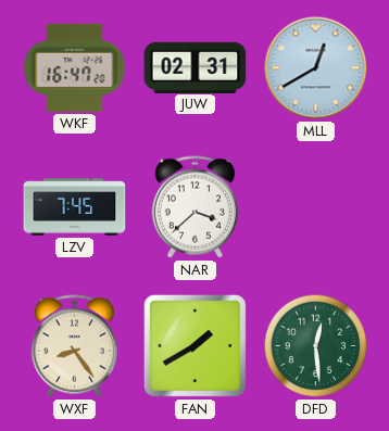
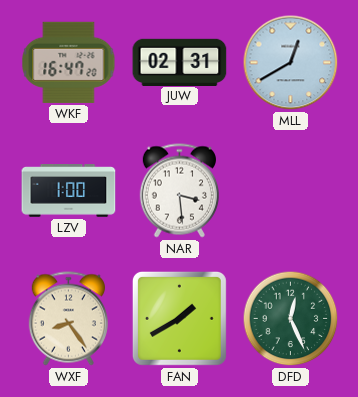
LZV: 7:45 -> 1:00
NAR: 3:38 -> 3:29
DFD: 12:29 -> 12:26
